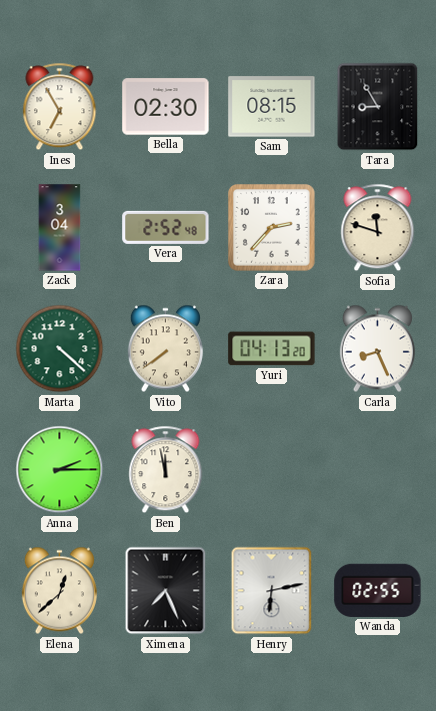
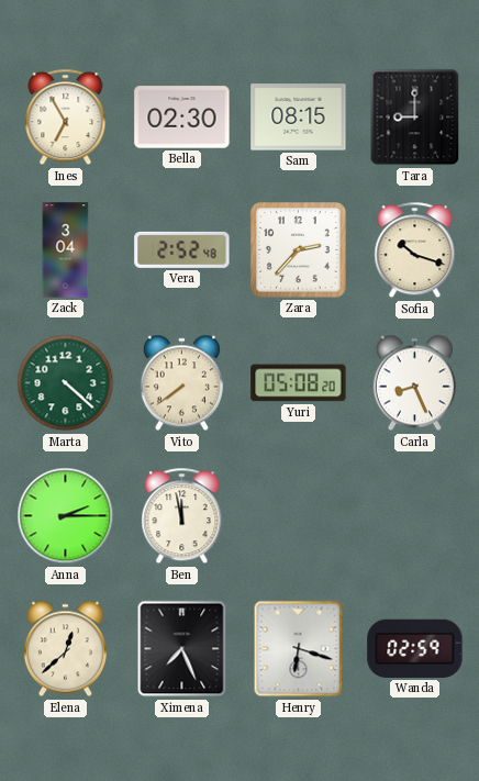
Tara: 8:55 -> 9:00
Sofia: 11:48 -> 10:18
Yuri: 04:13 -> 05:08
Henry: 6:13 -> 6:18
Wanda: 02:55 -> 02:59
